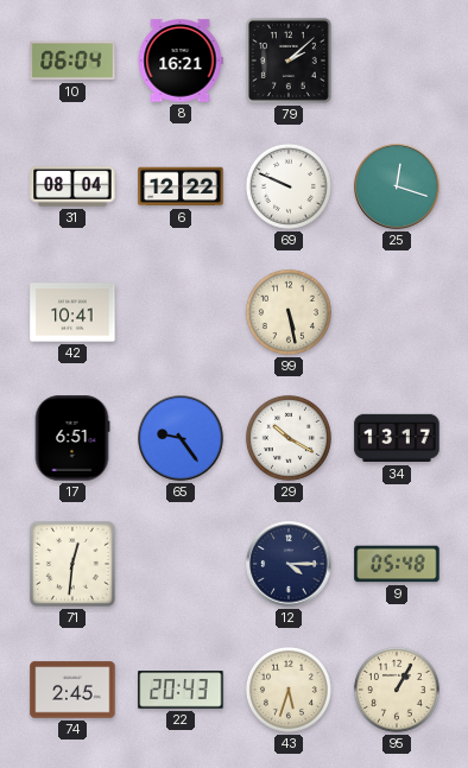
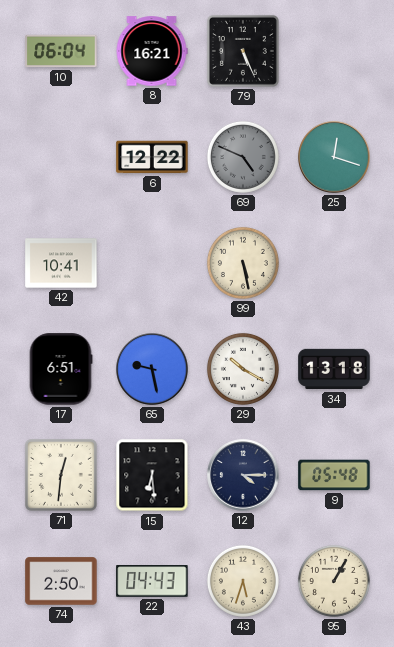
79: 2:08 -> 5:26
31: 08:04 -> none
69: 9:49 -> 4:49
69 dial: white -> grey
65: 9:24 -> 9:28
34: 13:17 -> 13:18
15: none -> 6:29
74: 2:45 -> 2:50
22: 20:43 -> 04:43
